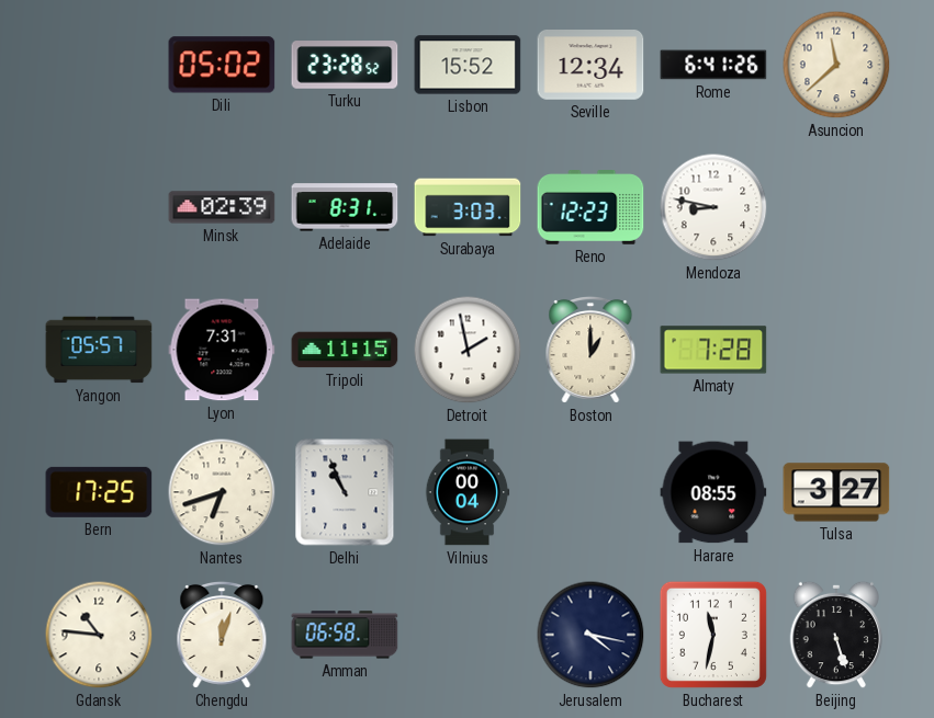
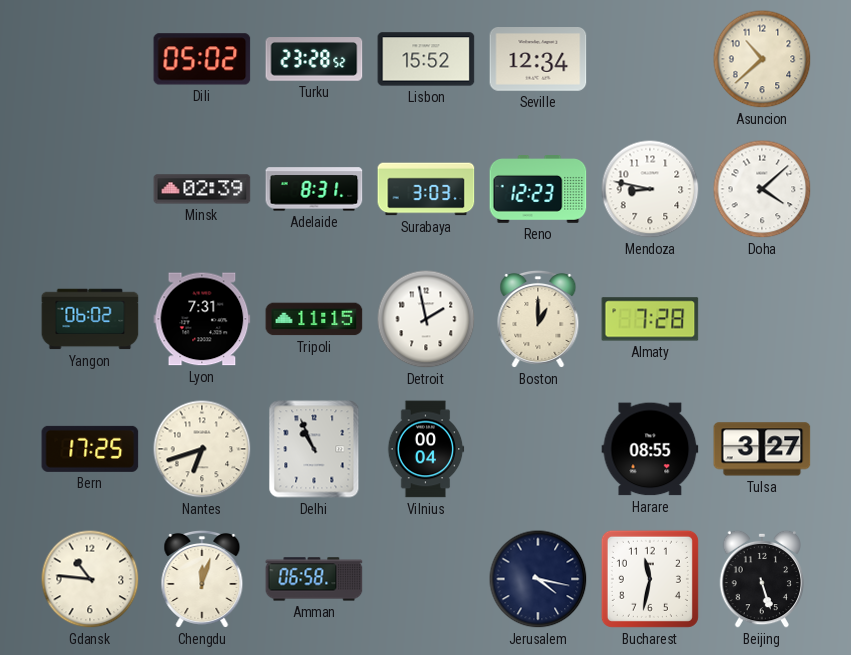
Rome: 6:41 -> none
Asuncion: 11:38 -> 10:38
Doha: none -> 4:08
Yangon: 05:57 -> 06:02
